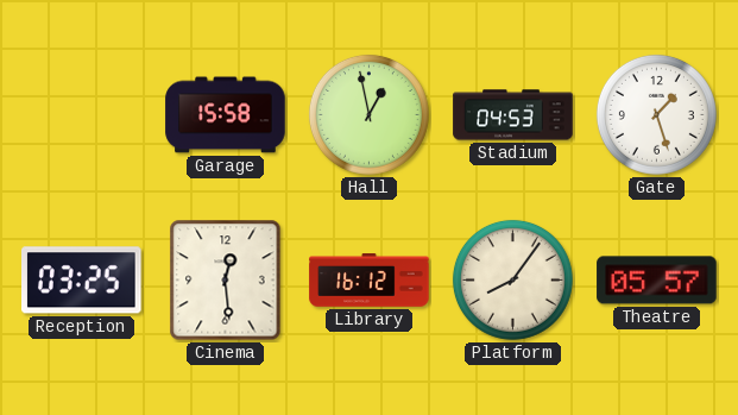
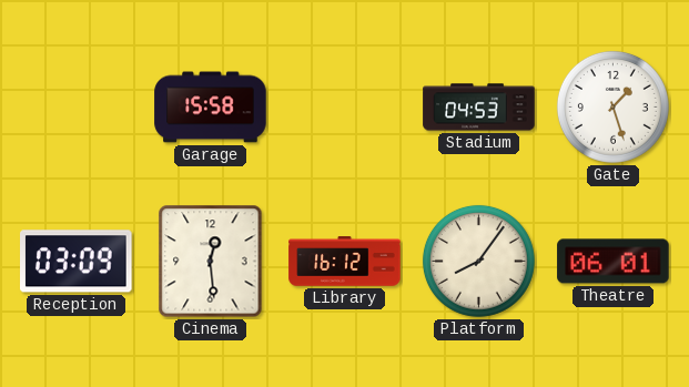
Hall: 12:58 -> none
Reception: 03:25 -> 03:09
Theatre: 05:57 -> 06:01
